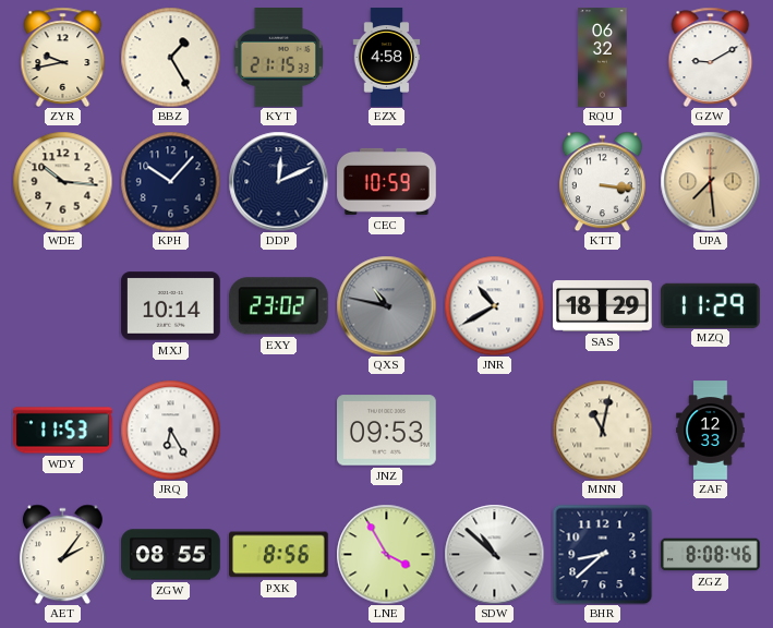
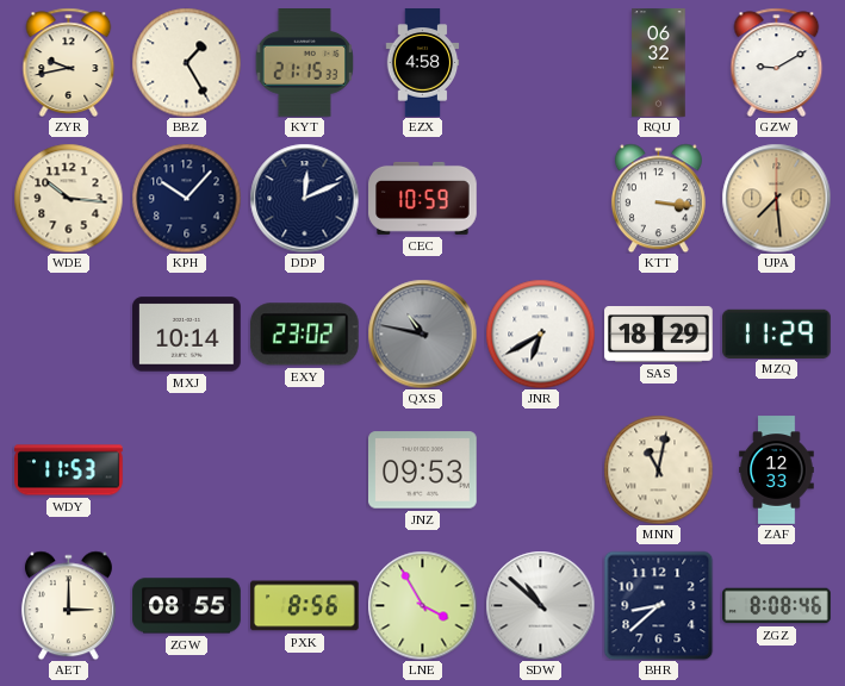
JNR: 10:40 -> 6:40
JRQ: 6:25 -> none
AET: 2:06 -> 3:00
